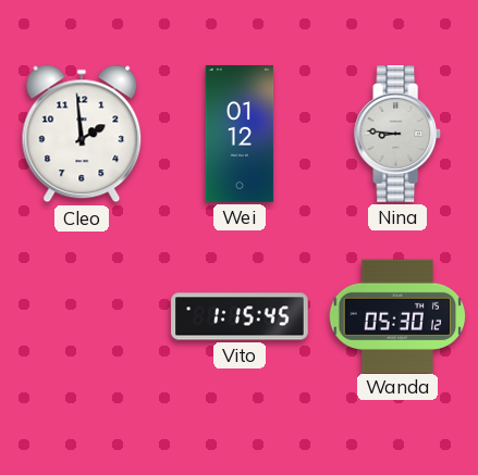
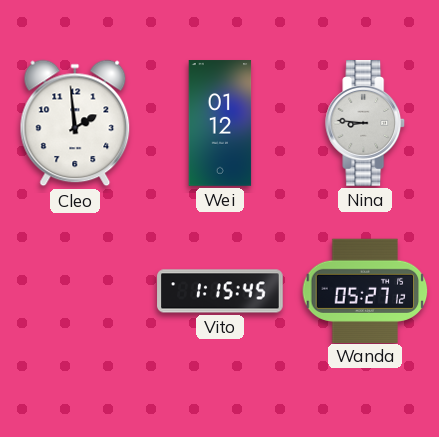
Wanda: 05:30 -> 05:27
